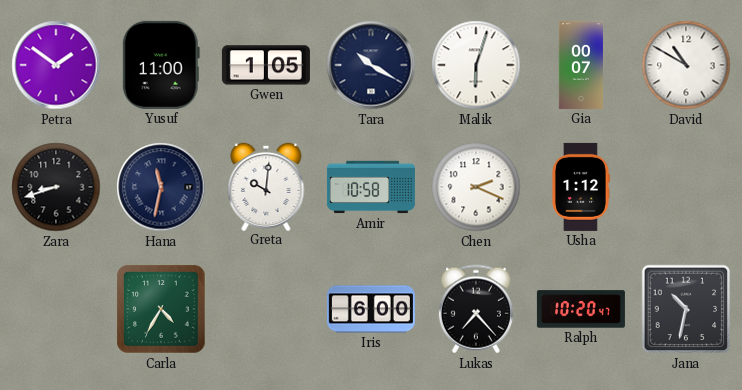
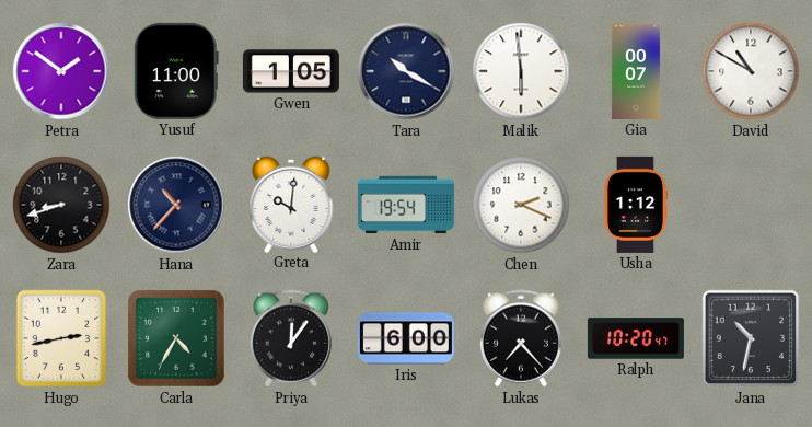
Malik: 6:03 -> 5:59
Hana: 11:32 -> 10:37
Amir: 10:58 -> 19:54
Hugo: none -> 2:43
Priya: none -> 12:06
